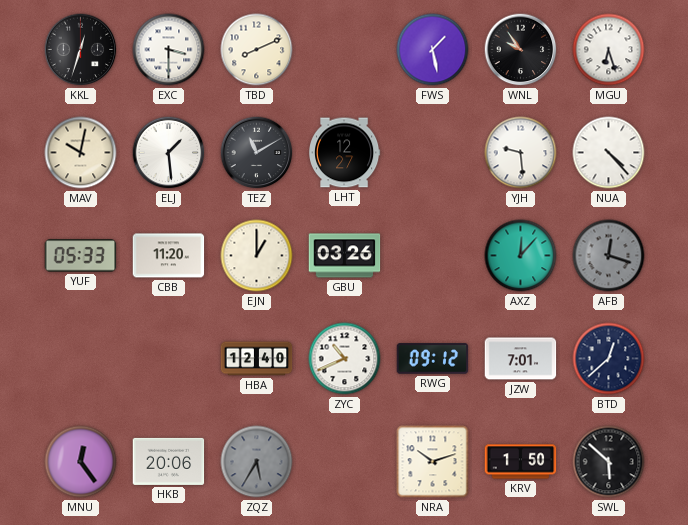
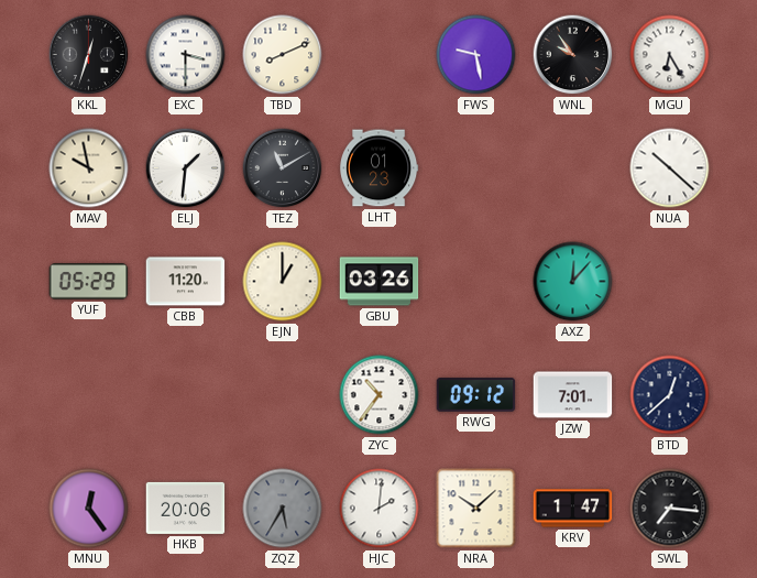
FWS: 1:28 -> 9:28
MGU: 6:27 -> 6:25
MAV: 10:02 -> 9:58
ELJ: 1:29 -> 1:31
LHT: 12:27 -> 01:23
YJH: 9:29 -> none
NUA: 4:23 -> 10:22
YUF: 05:33 -> 05:29
AFB: 12:18 -> none
HBA: 12:40 -> none
ZYC: 10:41 -> 10:36
HJC: none -> 2:01
NRA: 10:12 -> 10:08
KRV: 1:50 -> 1:47
SWL: 5:52 -> 7:16
